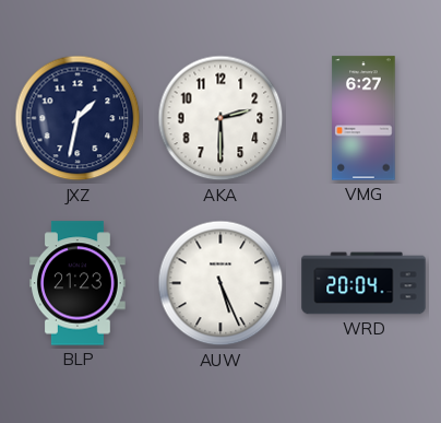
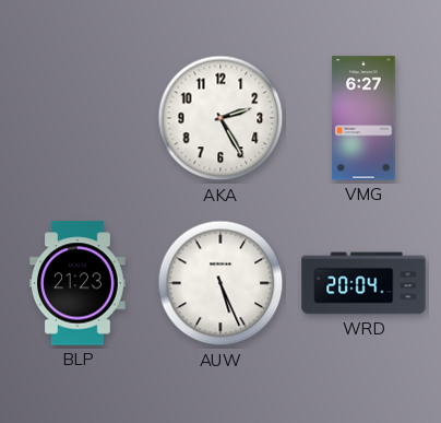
JXZ: 1:32 -> none
AKA: 2:30 -> 2:25
